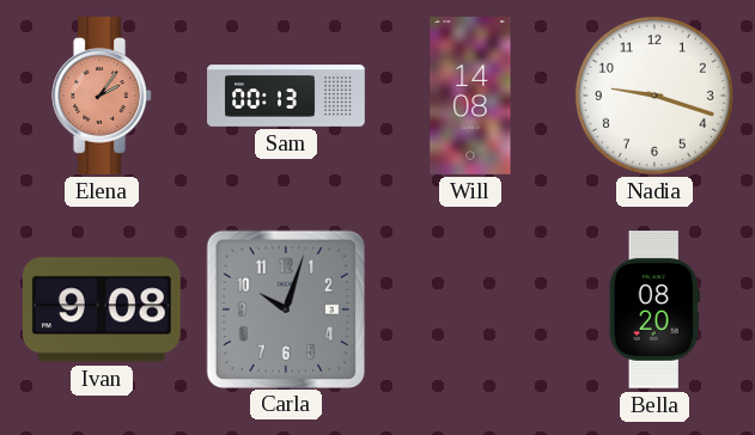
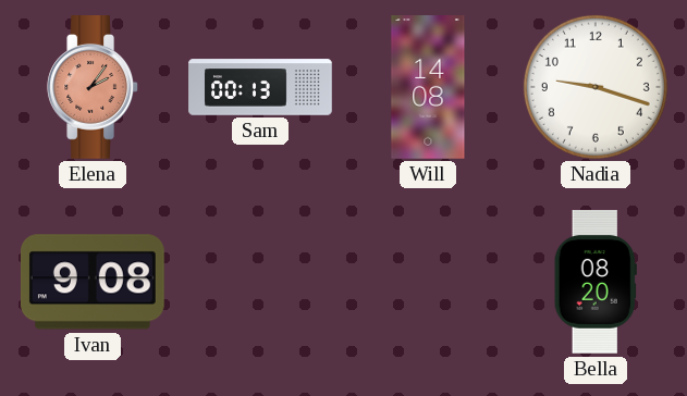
Carla: 10:03 -> none
